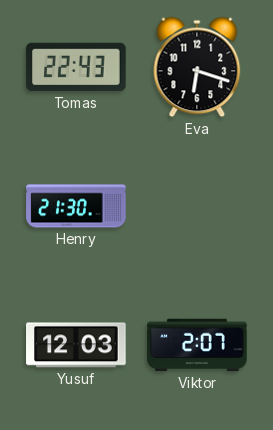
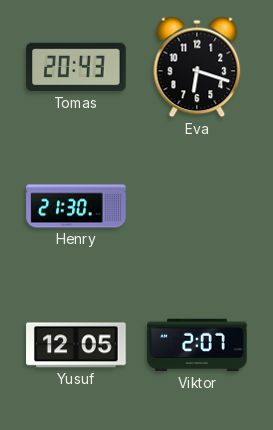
Tomas: 22:43 -> 20:43
Yusuf: 12:03 -> 12:05
